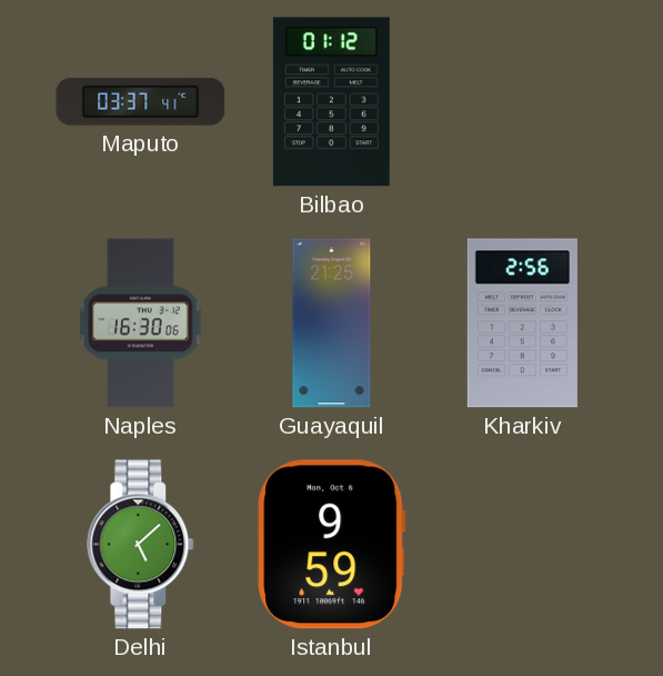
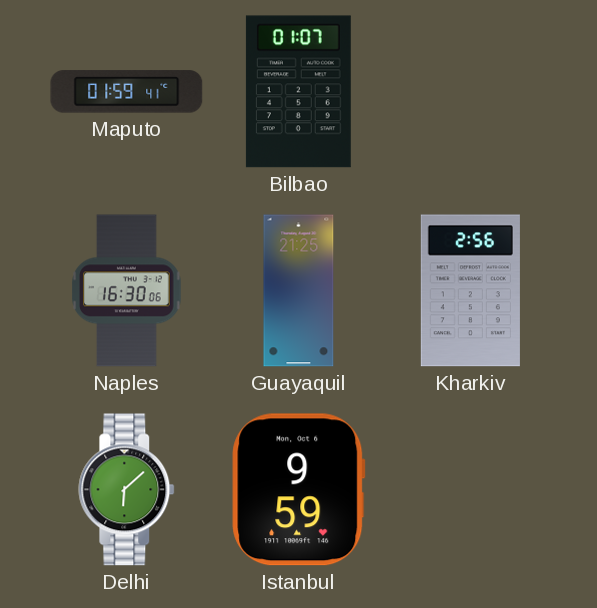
Maputo: 03:37 -> 01:59
Bilbao: 01:12 -> 01:07
Delhi: 5:08 -> 6:08
